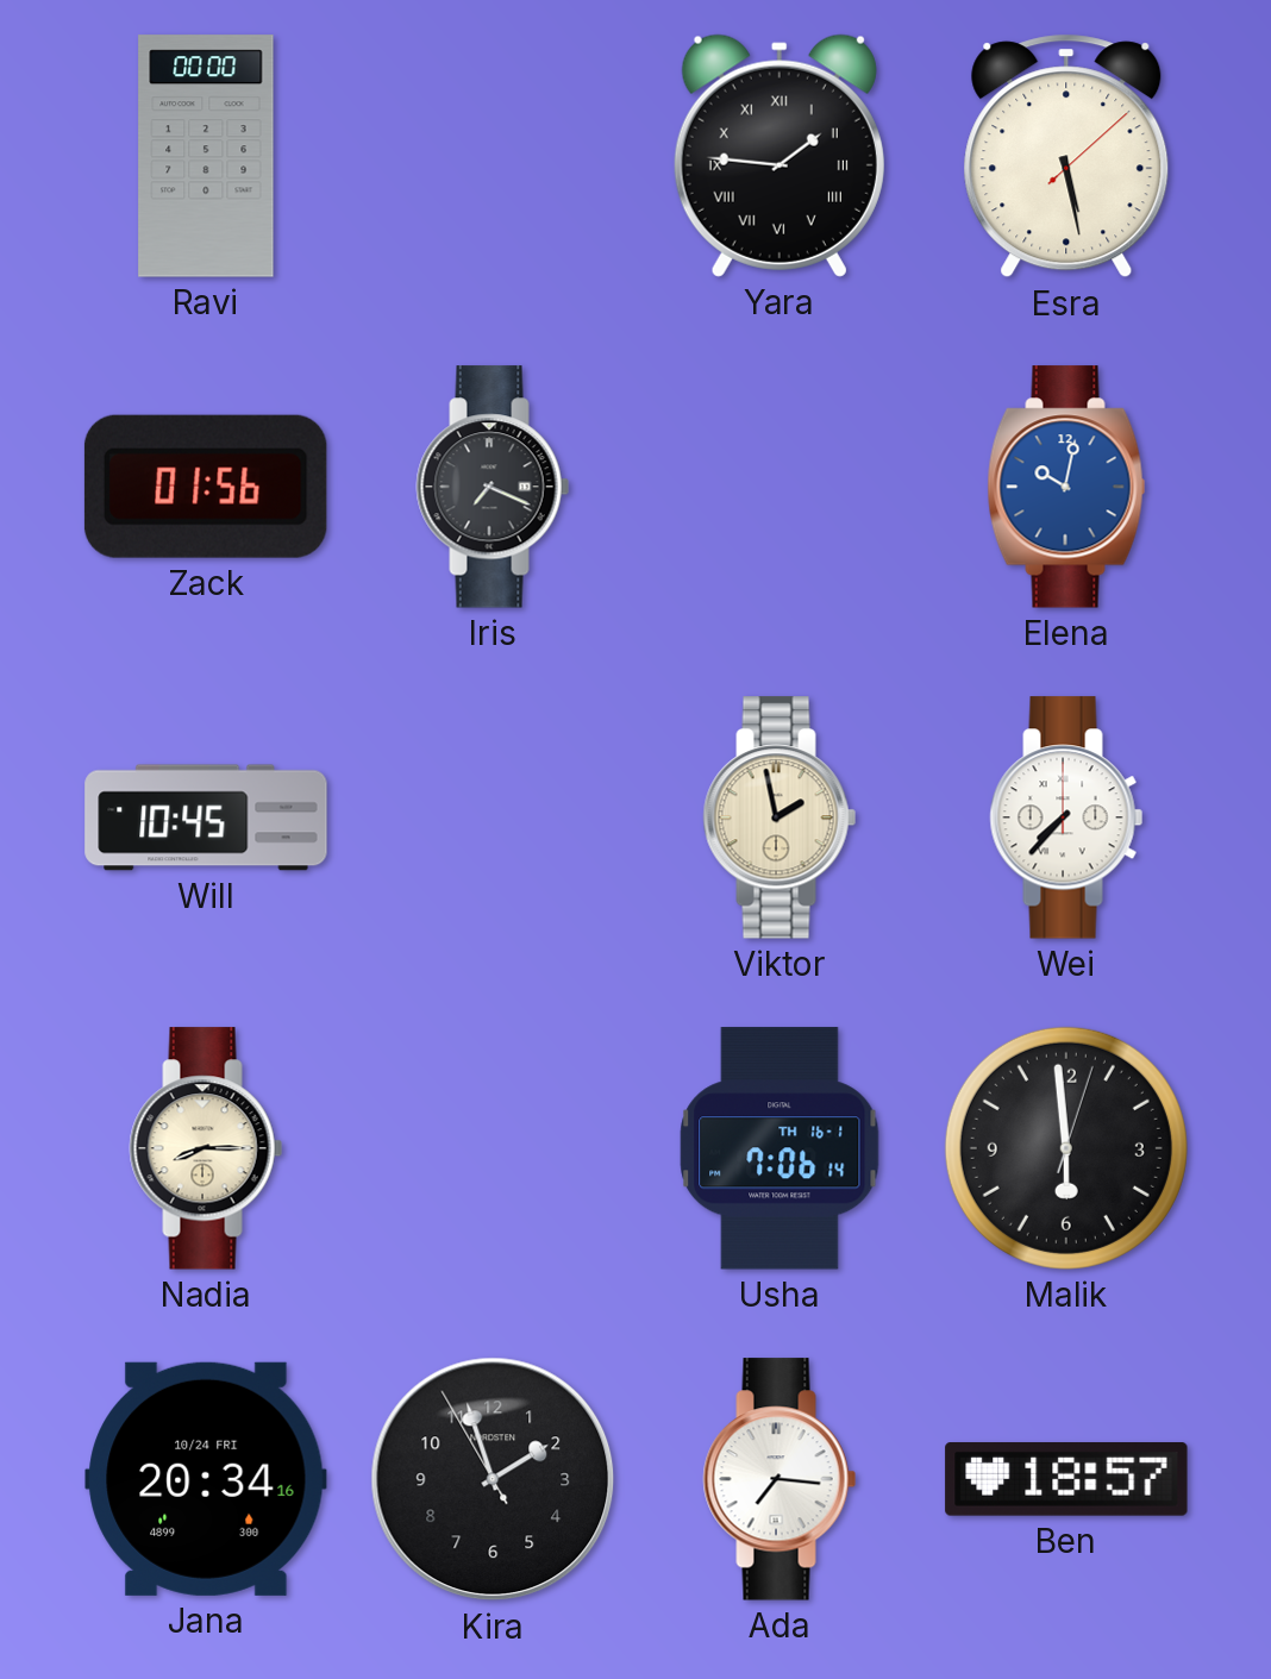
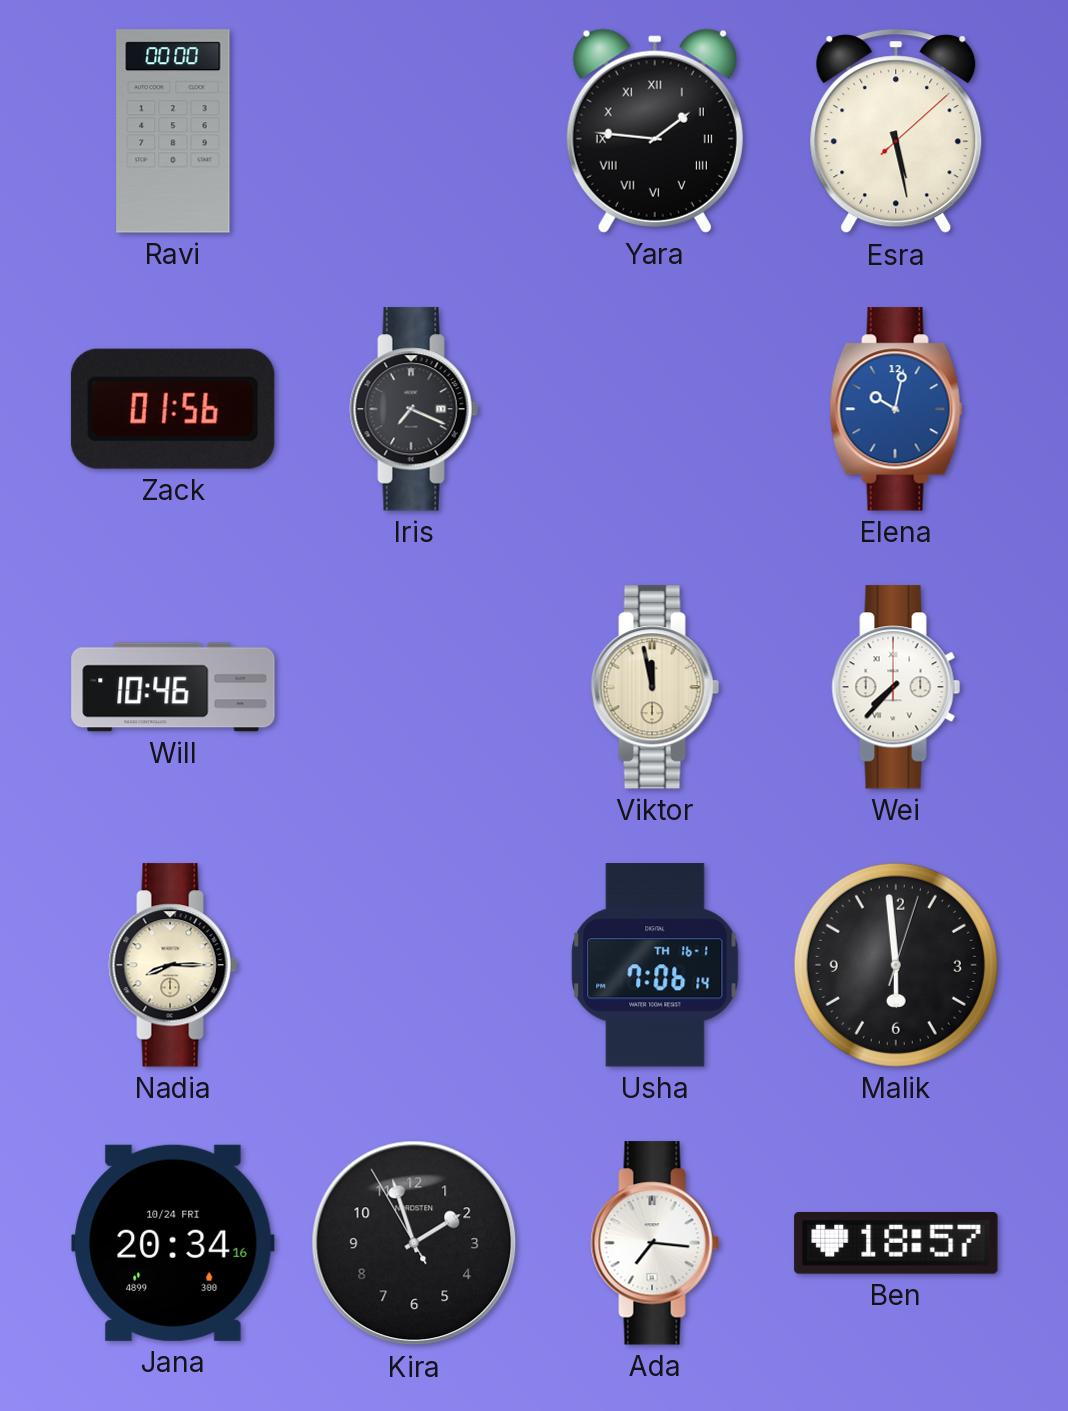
Will: 10:45 -> 10:46
Viktor: 1:58 -> 11:58
